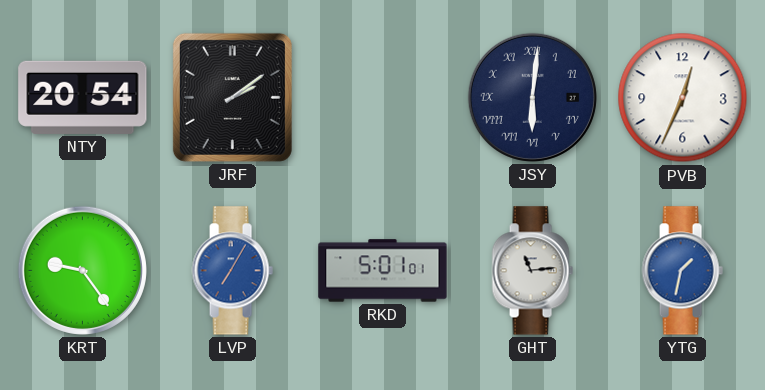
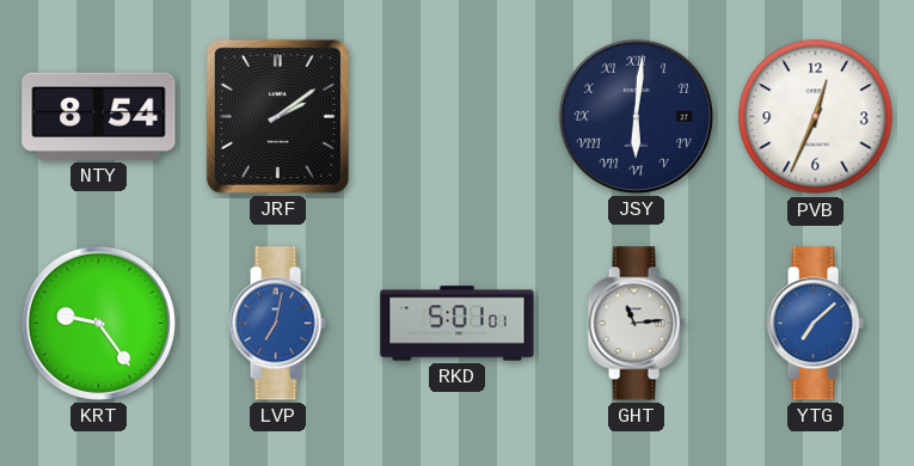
NTY: 20:54 -> 8:54
LVP: 7:05 -> 7:02
YTG: 1:32 -> 7:08
